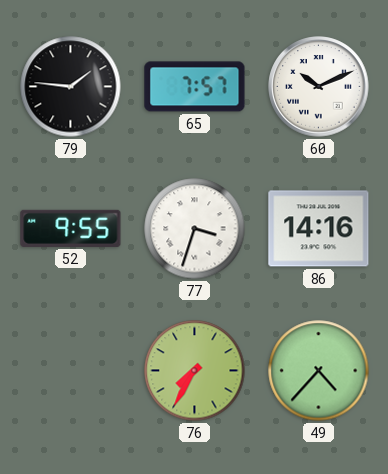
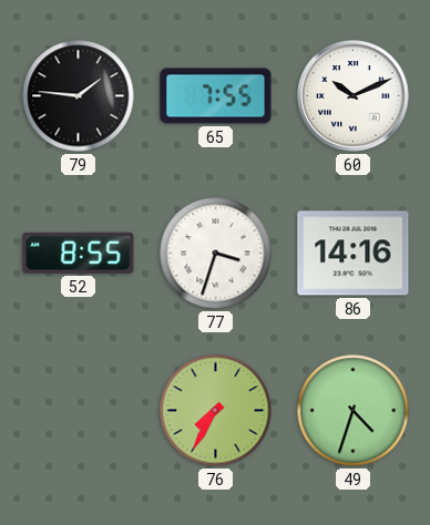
65: 7:57 -> 7:55
52: 9:55 -> 8:55
49: 4:37 -> 4:33
